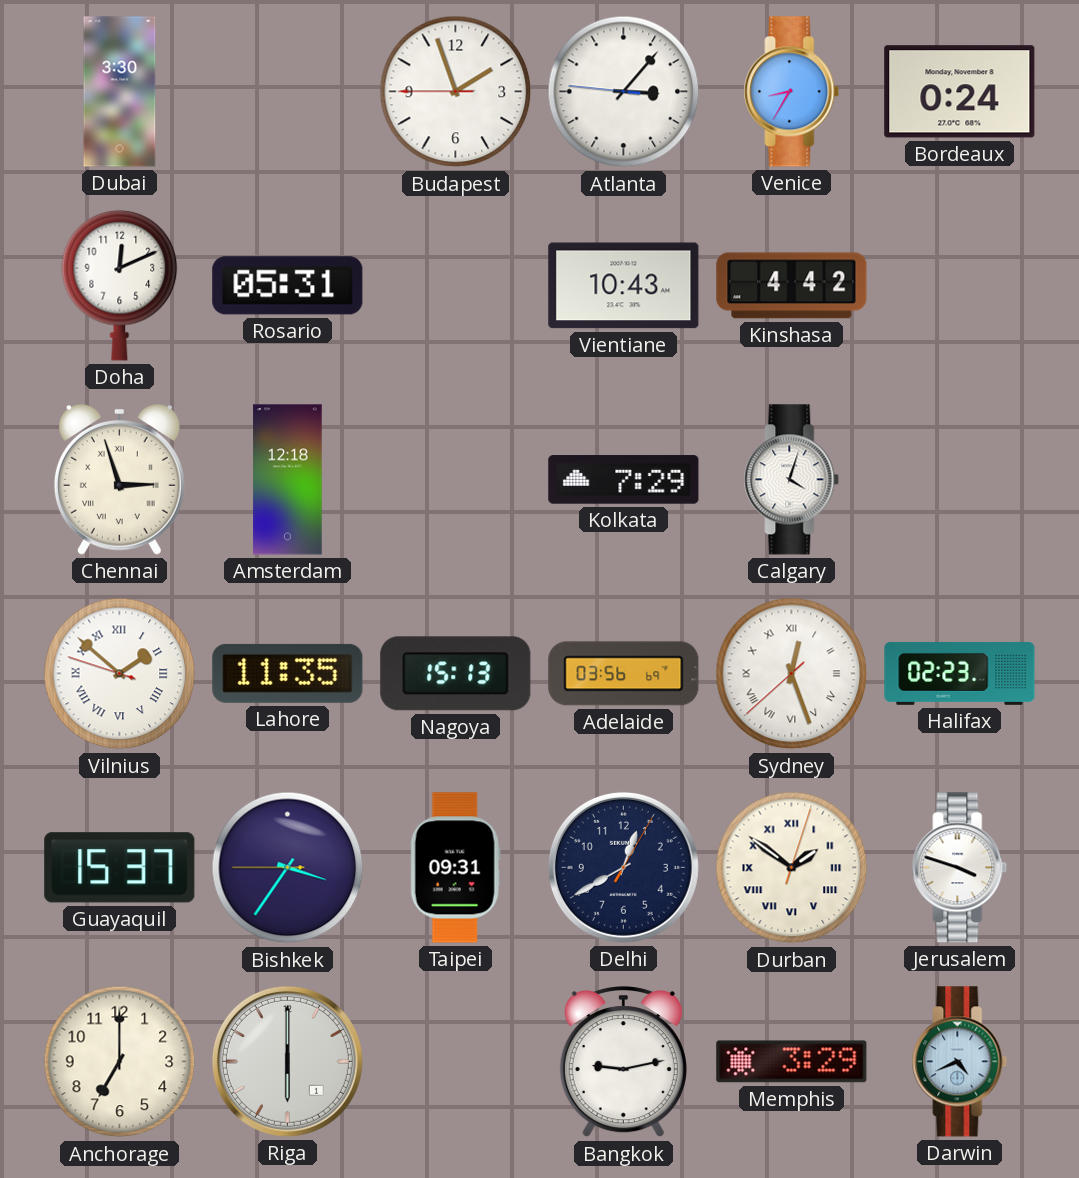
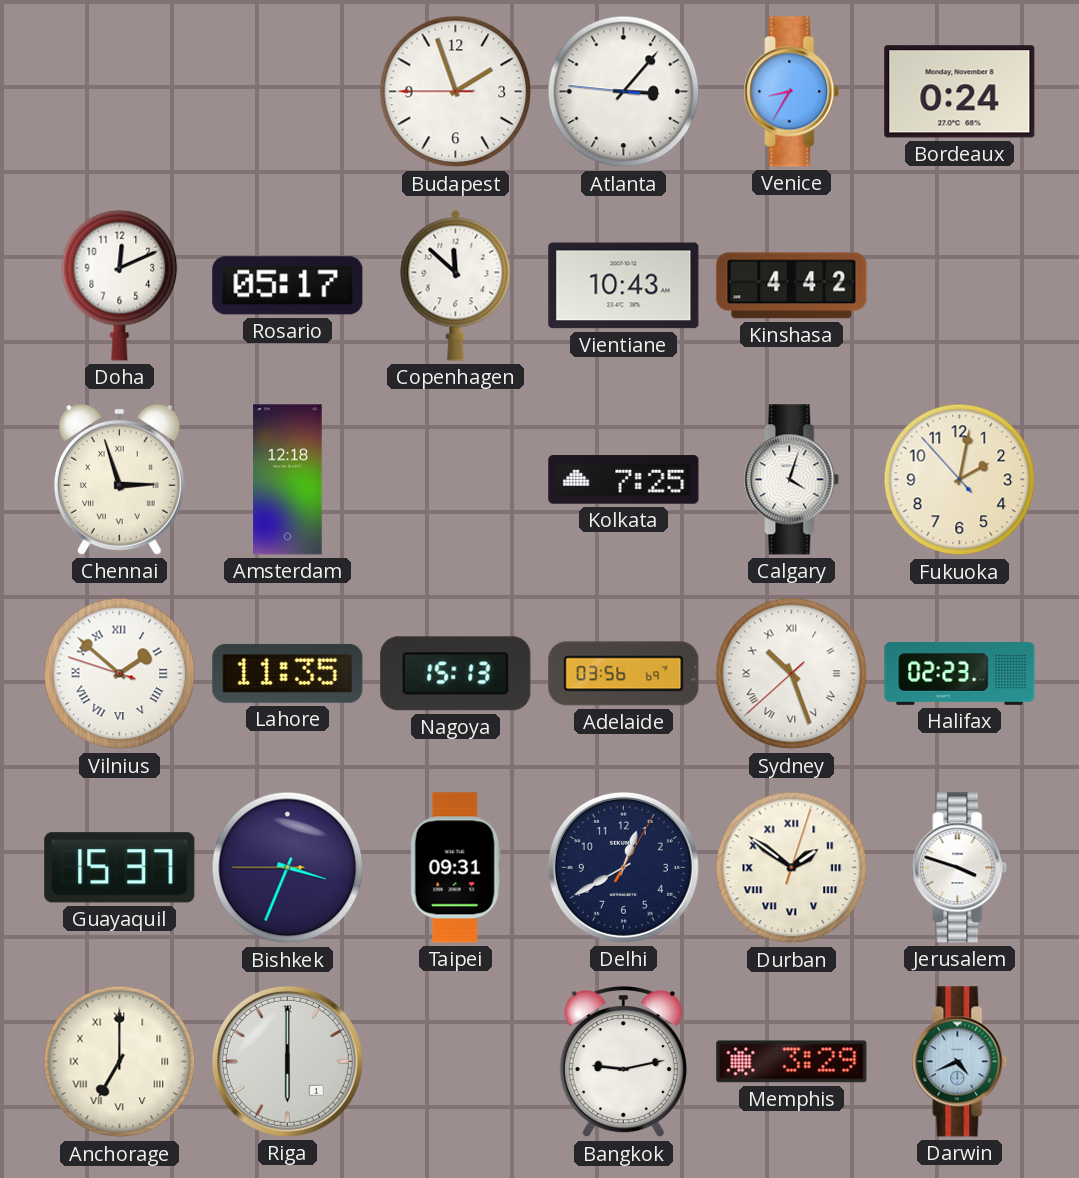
Dubai: 3:30 -> none
Rosario: 05:31 -> 05:17
Copenhagen: none -> 11:52
Kolkata: 7:29 -> 7:25
Fukuoka: none -> 2:01
Sydney: 12:26 -> 10:26
Bishkek: 3:35 -> 3:33
Anchorage numerals: Arabic -> Roman
